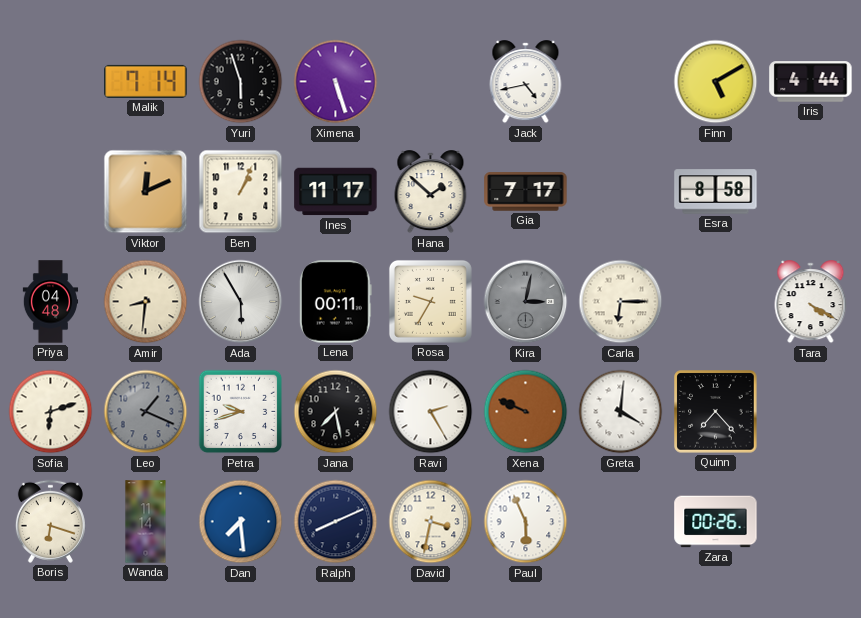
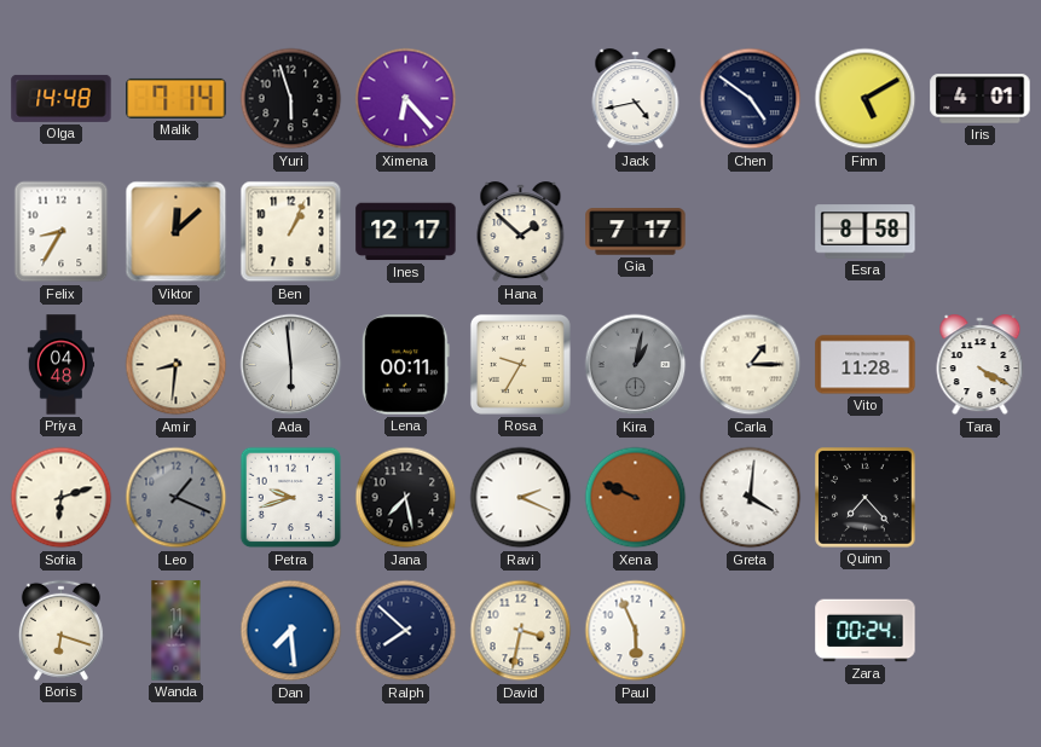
Olga: none -> 14:48
Ximena: 5:27 -> 6:23
Chen: none -> 4:51
Iris: 4:44 -> 4:01
Felix: none -> 8:35
Viktor: 12:11 -> 12:08
Ines: 11:17 -> 12:17
Ada: 5:55 -> 5:59
Kira: 3:02 -> 1:02
Carla: 6:15 -> 1:15
Vito: none -> 11:28
Ravi: 2:25 -> 2:19
Ralph: 8:11 -> 7:52
Zara: 00:26 -> 00:24
